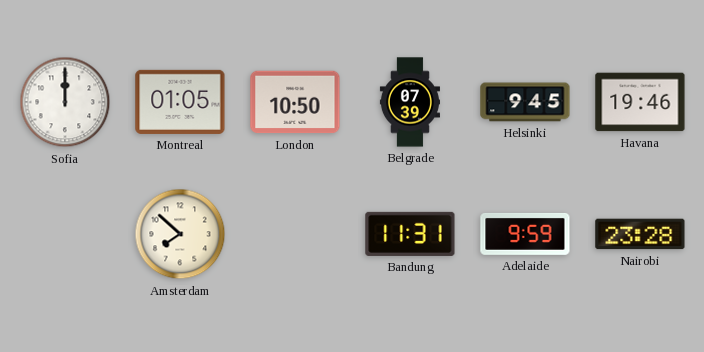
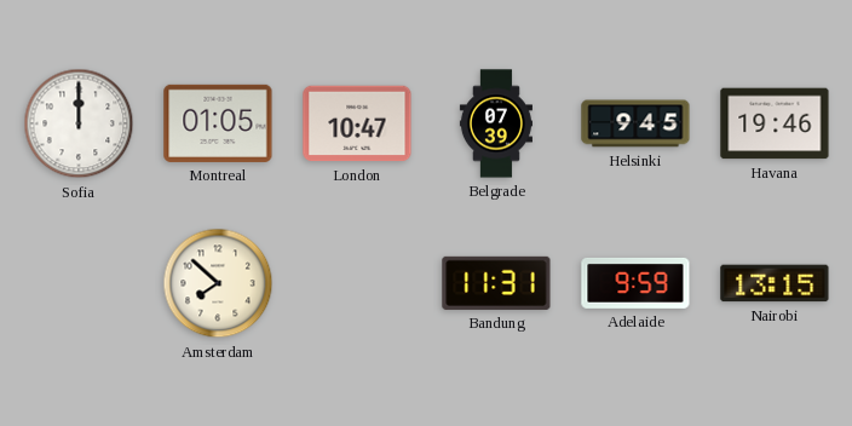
London: 10:50 -> 10:47
Nairobi: 23:28 -> 13:15
